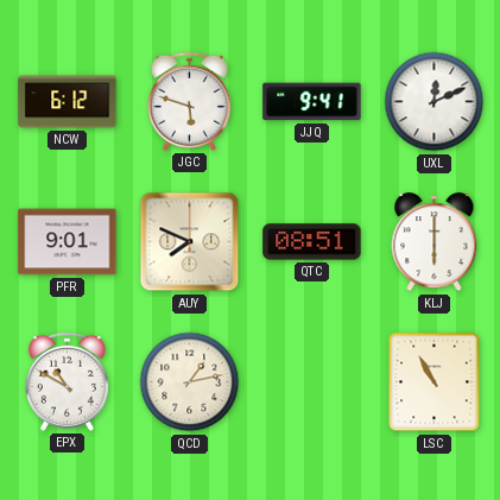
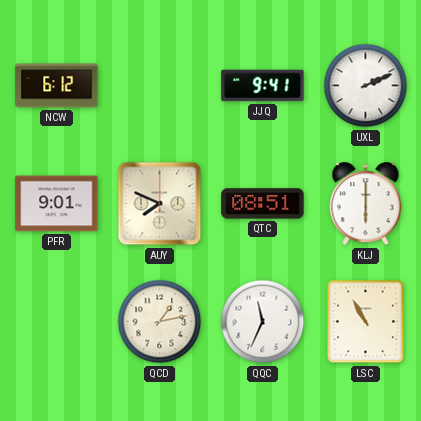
JGC: 5:48 -> none
UXL: 12:11 -> 2:11
EPX: 10:50 -> none
QQC: none -> 11:34
